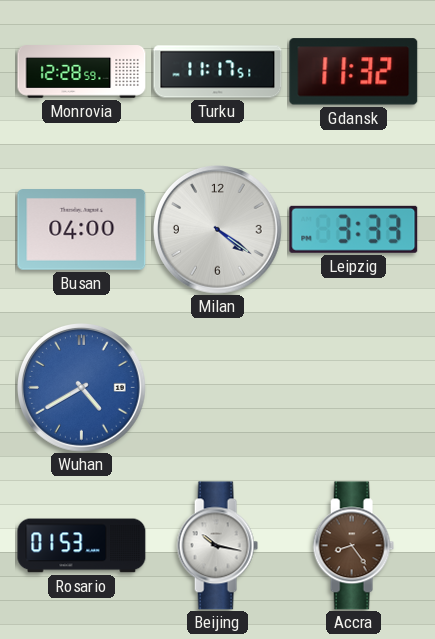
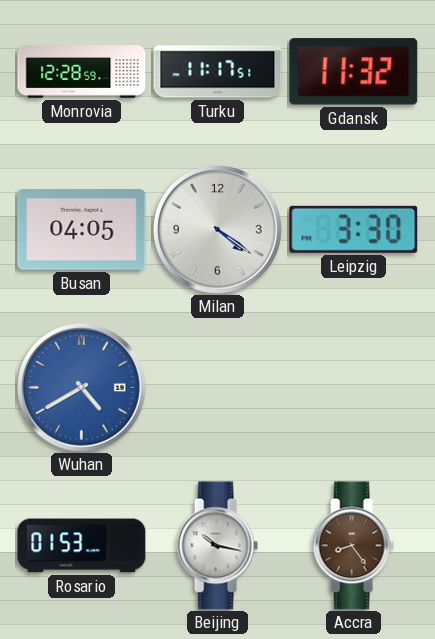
Busan: 04:00 -> 04:05
Leipzig: 3:33 -> 3:30
